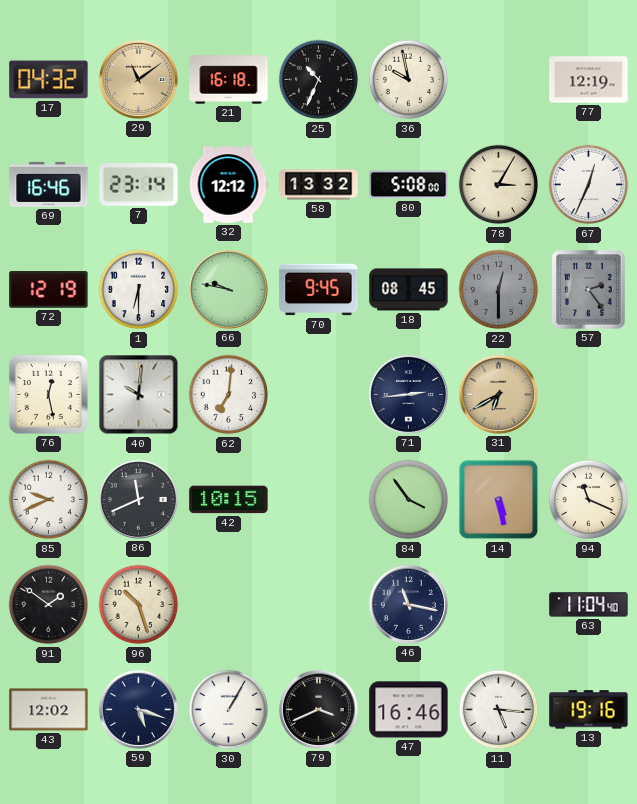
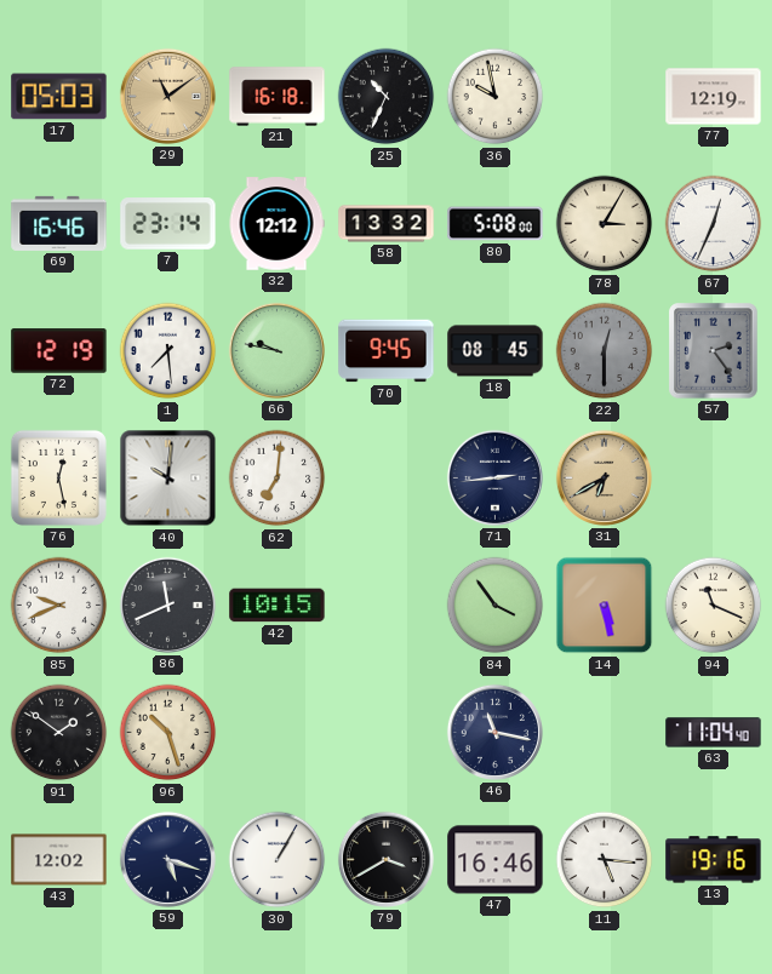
17: 04:32 -> 05:03
1: 6:30 -> 7:29
79: 3:41 -> 3:40
